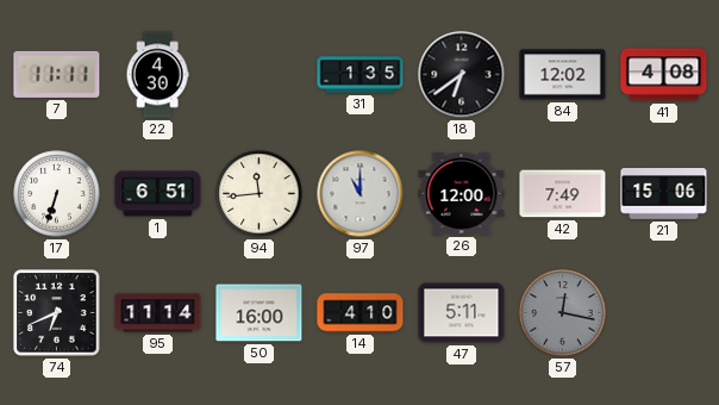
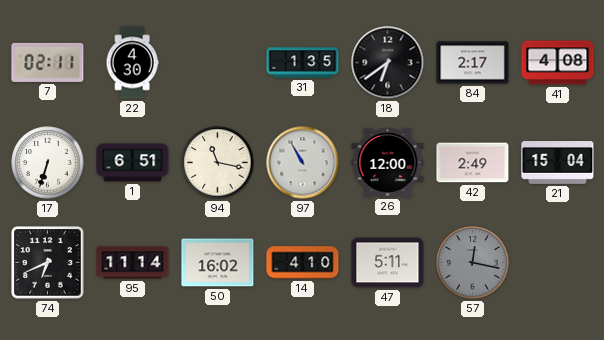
7: 11:11 -> 02:11
84: 12:02 -> 2:17
94: 11:44 -> 11:17
97: 11:00 -> 10:55
42: 7:49 -> 2:49
21: 15:06 -> 15:04
50: 16:00 -> 16:02
